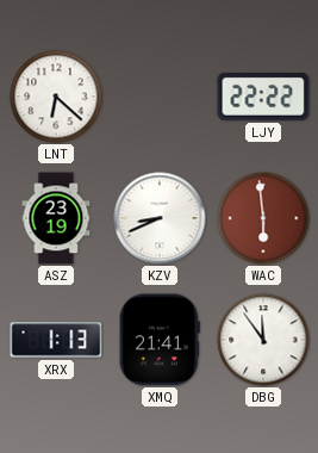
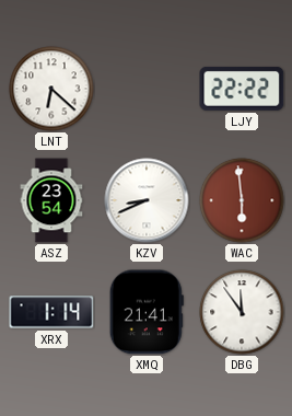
ASZ: 23:19 -> 23:54
XRX: 1:13 -> 1:14
